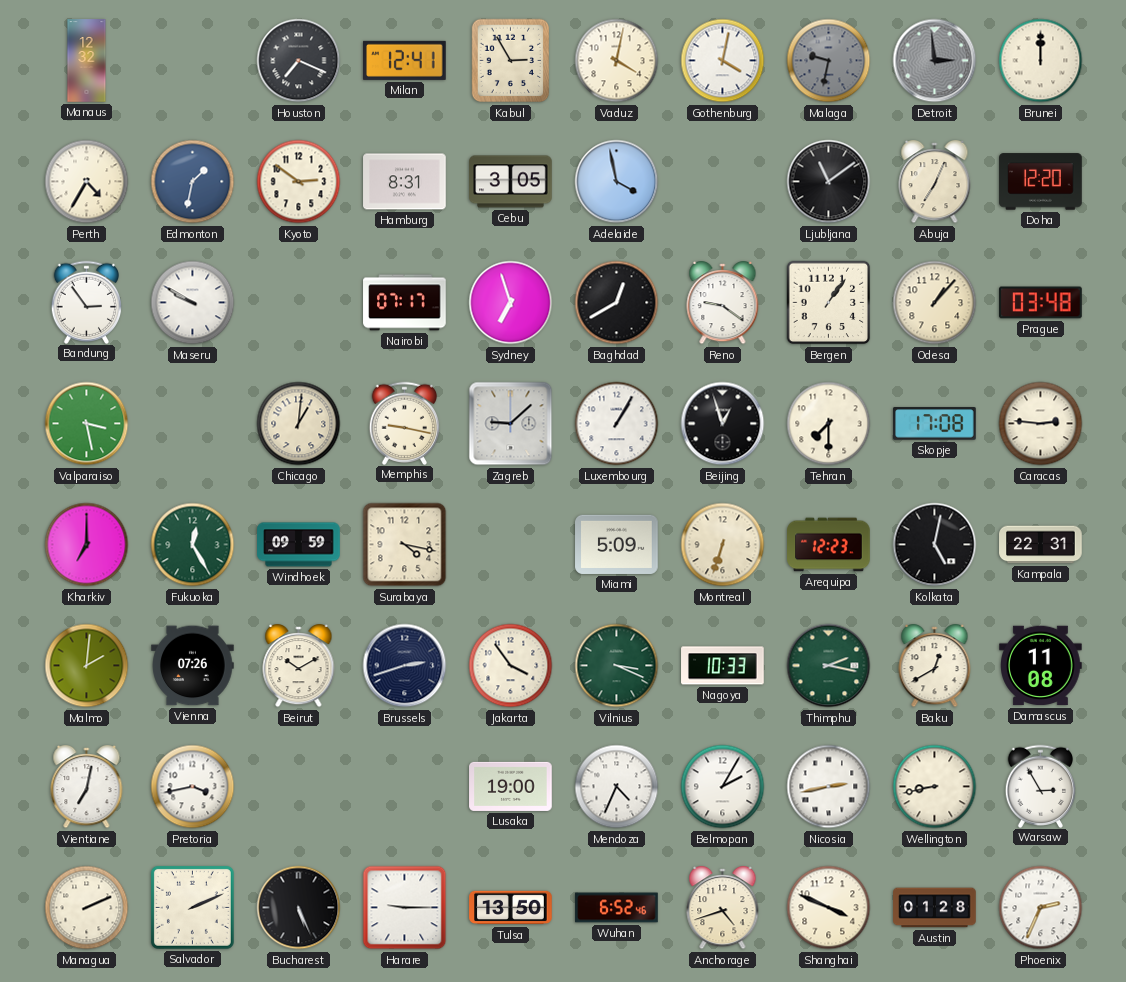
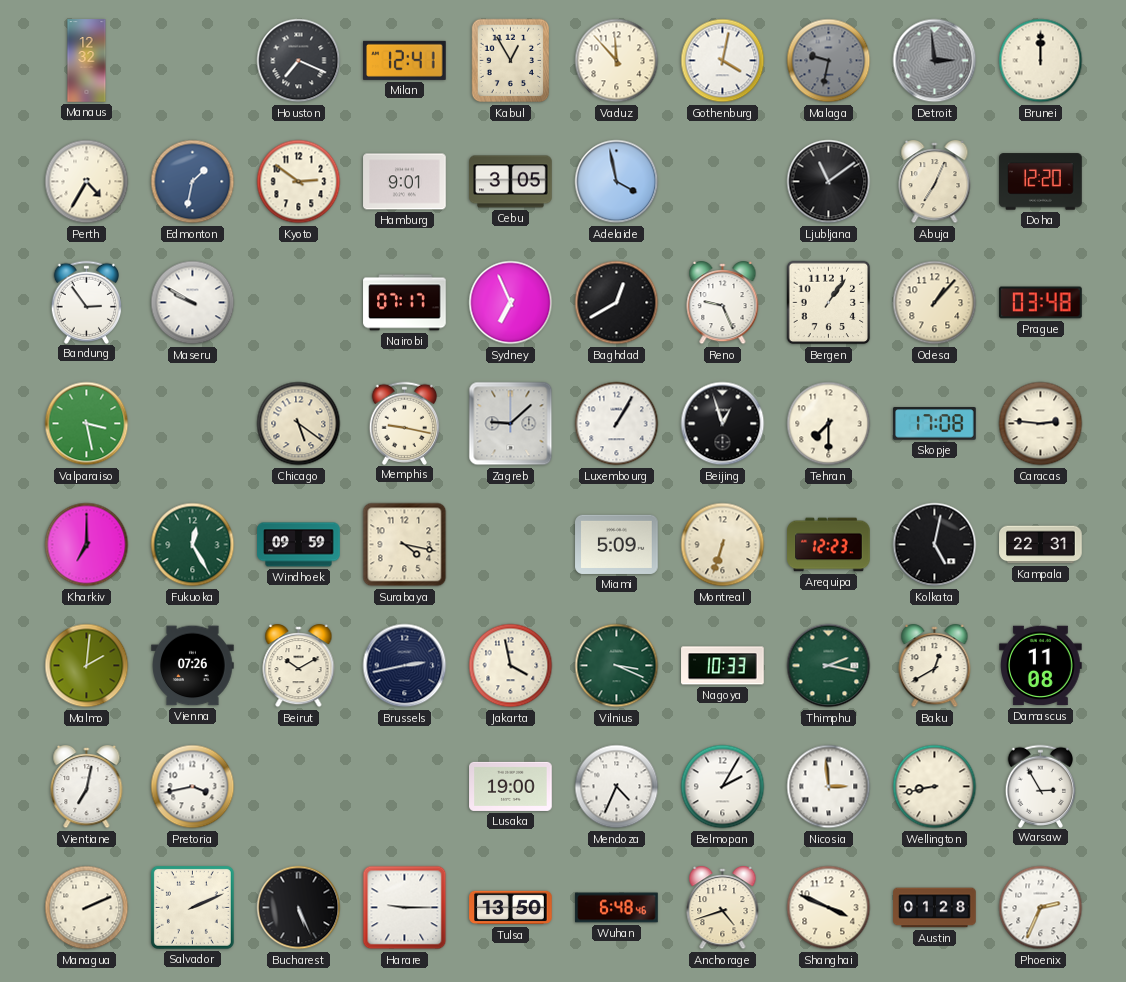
Kabul: 2:55 -> 12:55
Vaduz: 4:02 -> 11:53
Hamburg: 8:31 -> 9:01
Sydney: 6:57 -> 6:56
Reno: 9:21 -> 9:26
Chicago: 1:01 -> 5:21
Brussels: 2:42 -> 2:43
Jakarta: 3:54 -> 3:58
Nicosia: 2:43 -> 2:59
Wuhan: 6:52 -> 6:48
